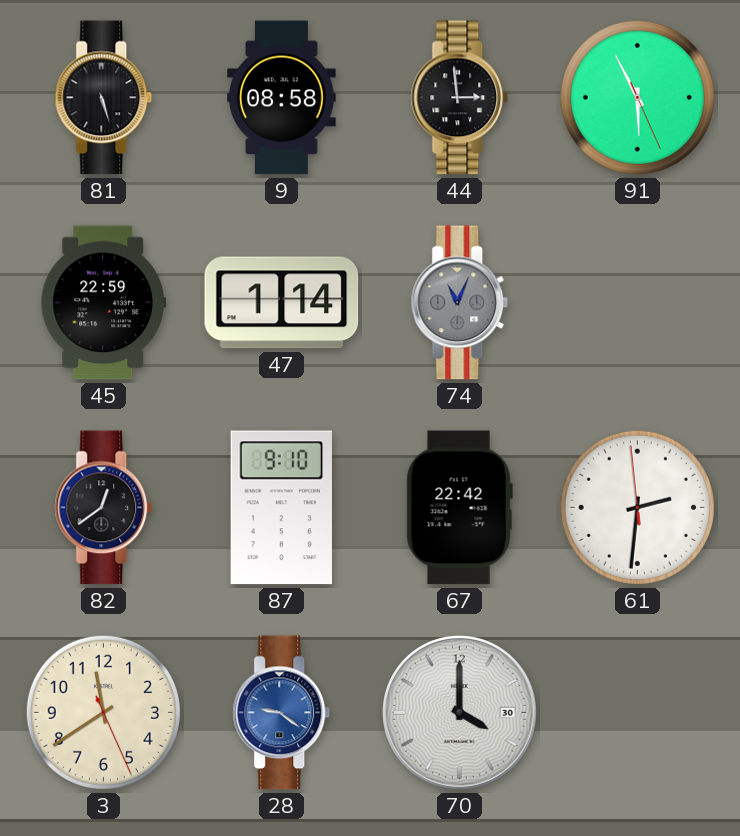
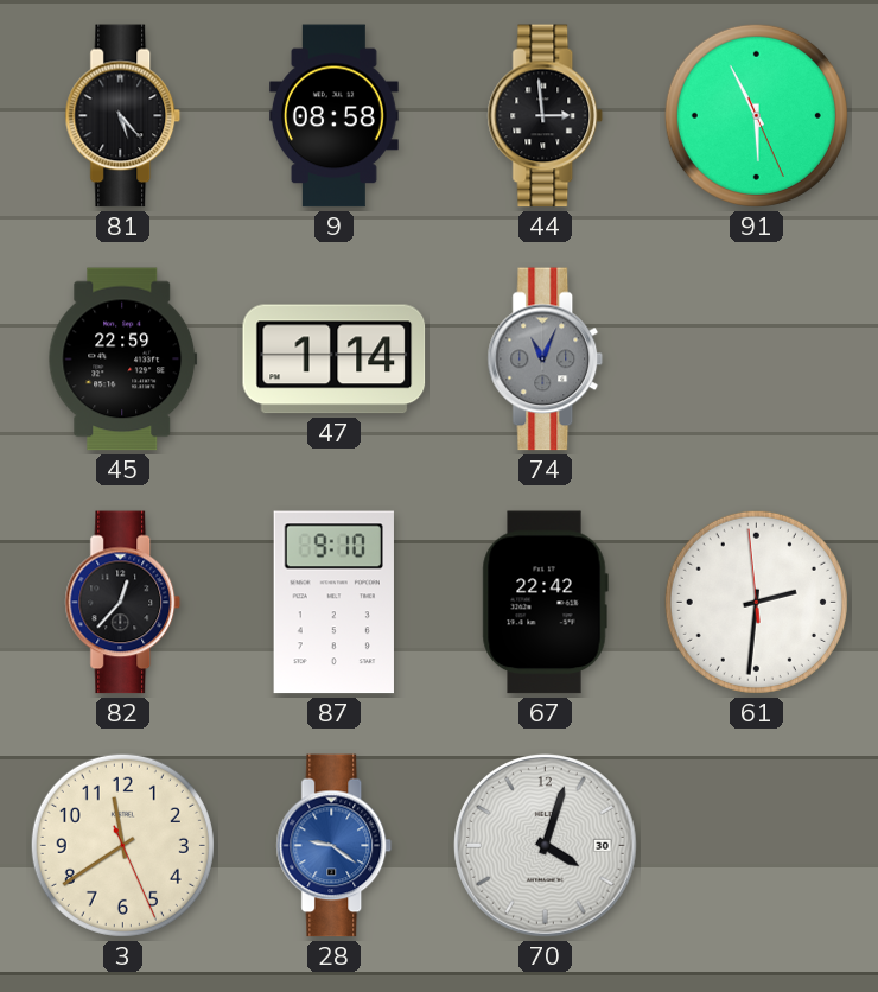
81: 5:27 -> 5:23
82: 12:39 -> 12:37
70: 4:00 -> 4:03
